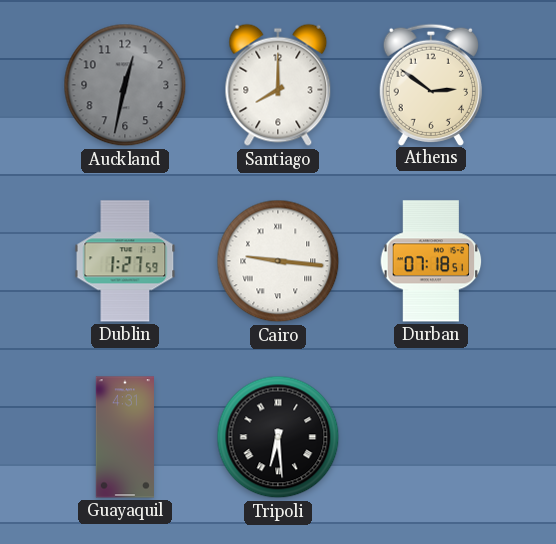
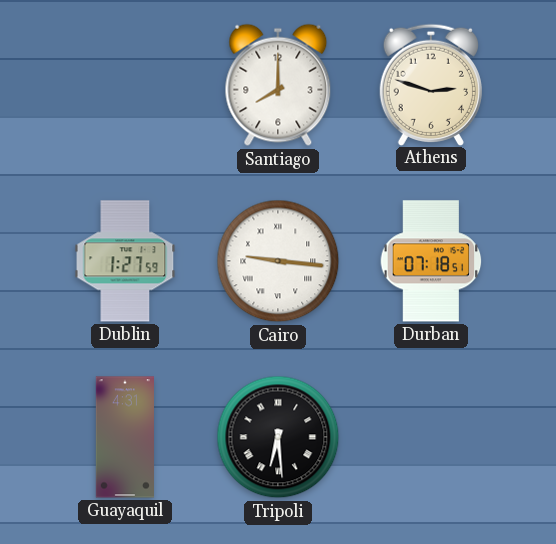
Auckland: 12:32 -> none
Athens: 2:51 -> 2:48
